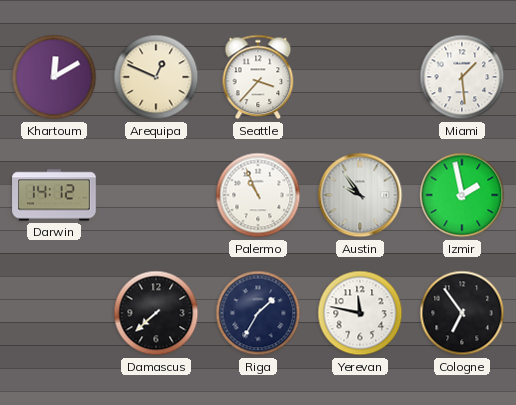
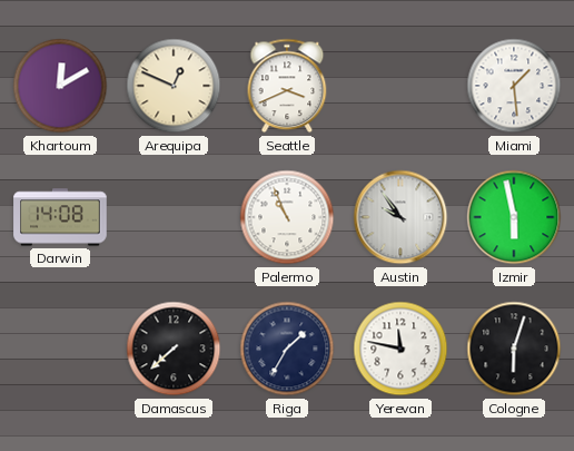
Seattle: 3:37 -> 3:41
Darwin: 14:12 -> 14:08
Izmir: 1:58 -> 5:58
Cologne: 6:54 -> 6:03
